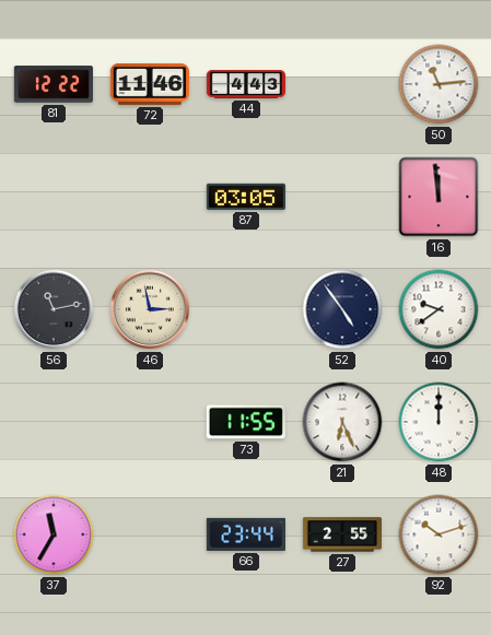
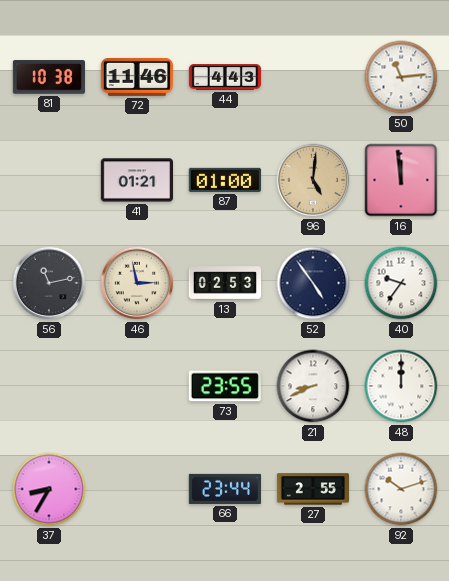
81: 12:22 -> 10:38
41: none -> 01:21
87: 03:05 -> 01:00
96: none -> 5:01
13: none -> 02:53
40: 9:39 -> 9:36
73: 11:55 -> 23:55
21: 6:26 -> 8:41
37: 11:35 -> 8:35
